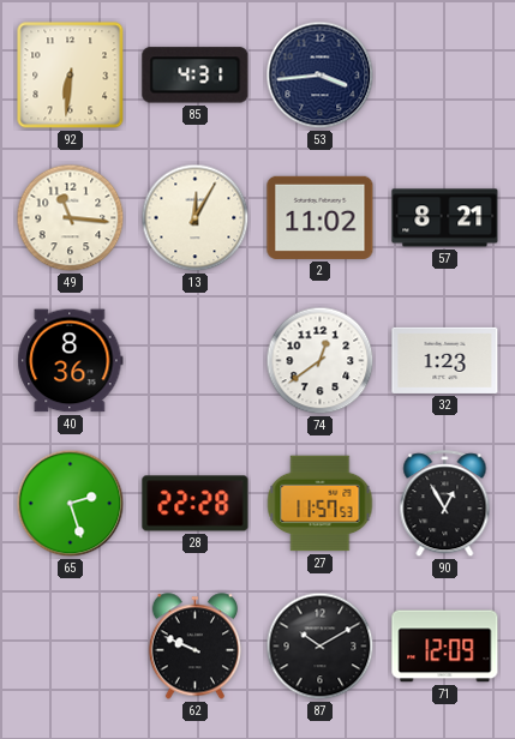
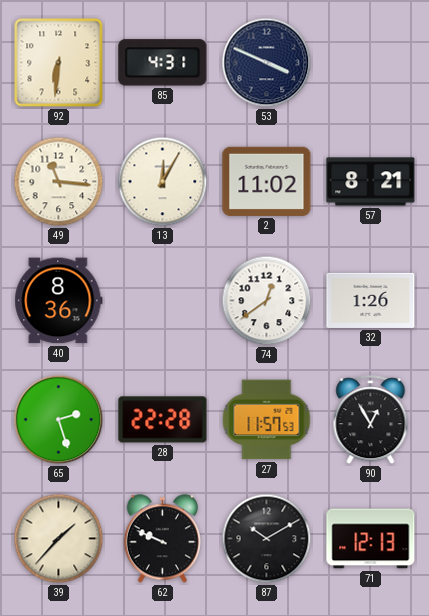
53: 3:44 -> 3:49
32: 1:23 -> 1:26
39: none -> 1:37
71: 12:09 -> 12:13
